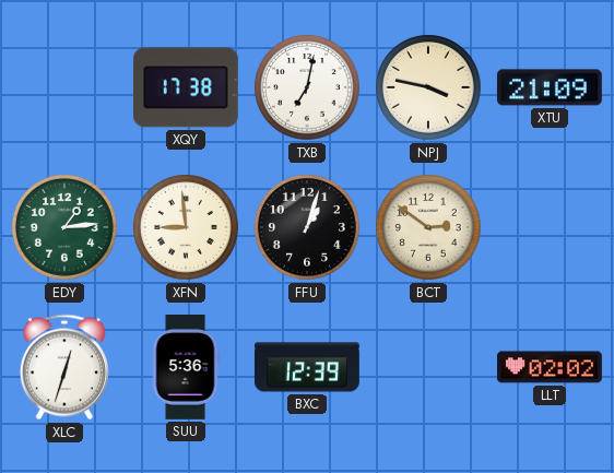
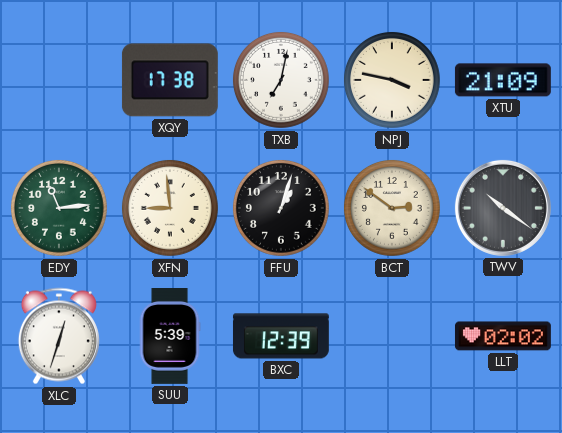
EDY: 1:14 -> 11:14
TWV: none -> 10:21
SUU: 5:36 -> 5:39
